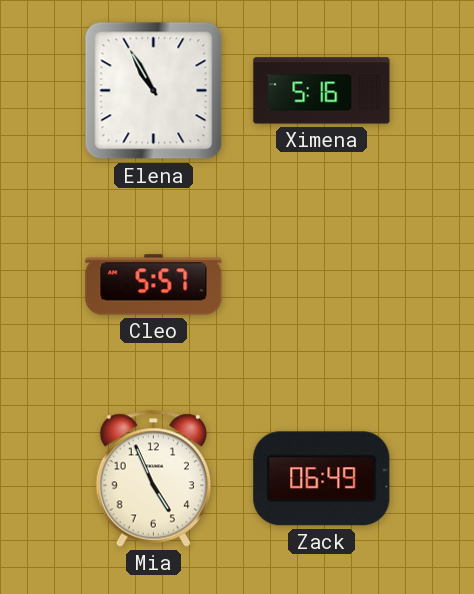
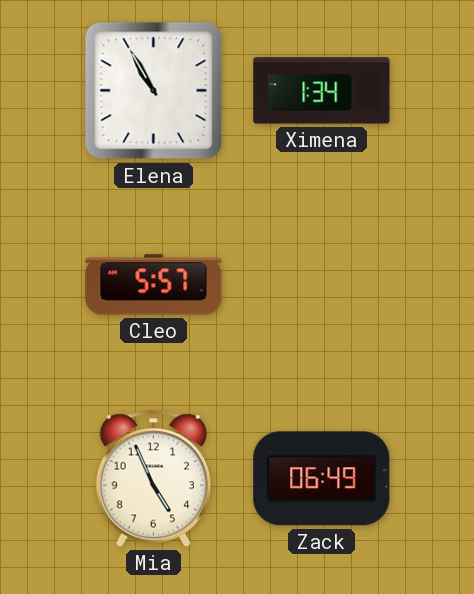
Ximena: 5:16 -> 1:34
